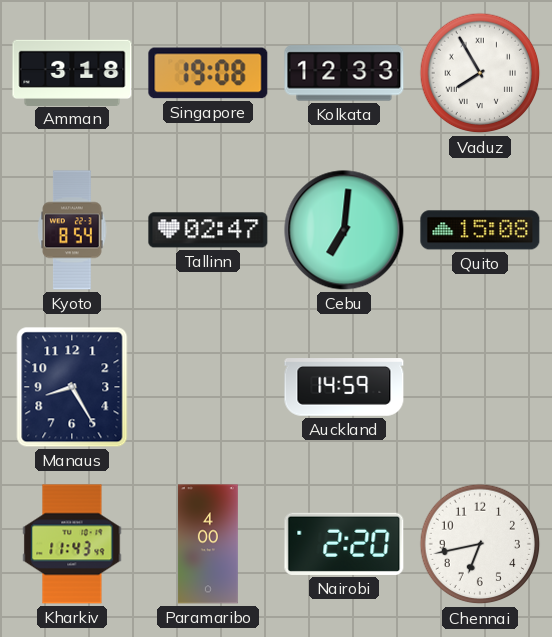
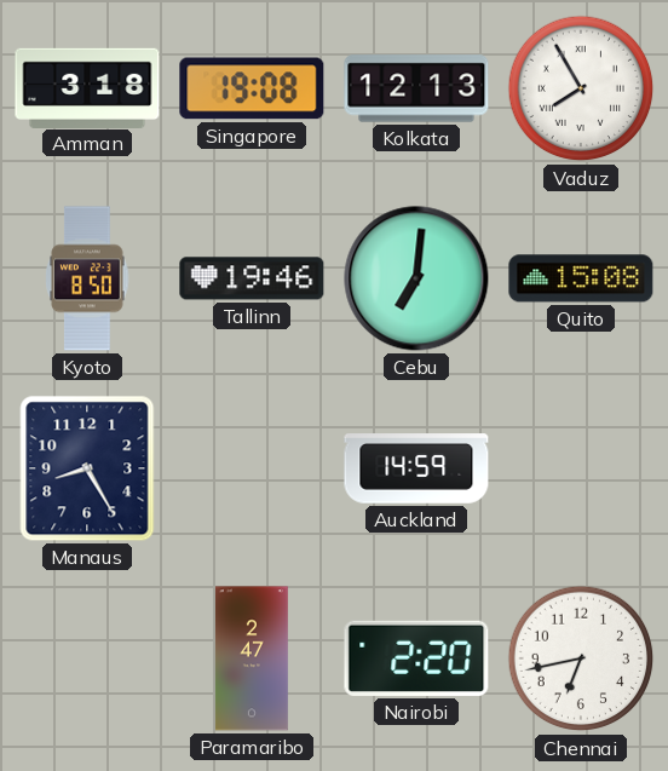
Kolkata: 12:33 -> 12:13
Kyoto: 8:54 -> 8:50
Tallinn: 02:47 -> 19:46
Kharkiv: 11:43 -> none
Paramaribo: 4:00 -> 2:47
